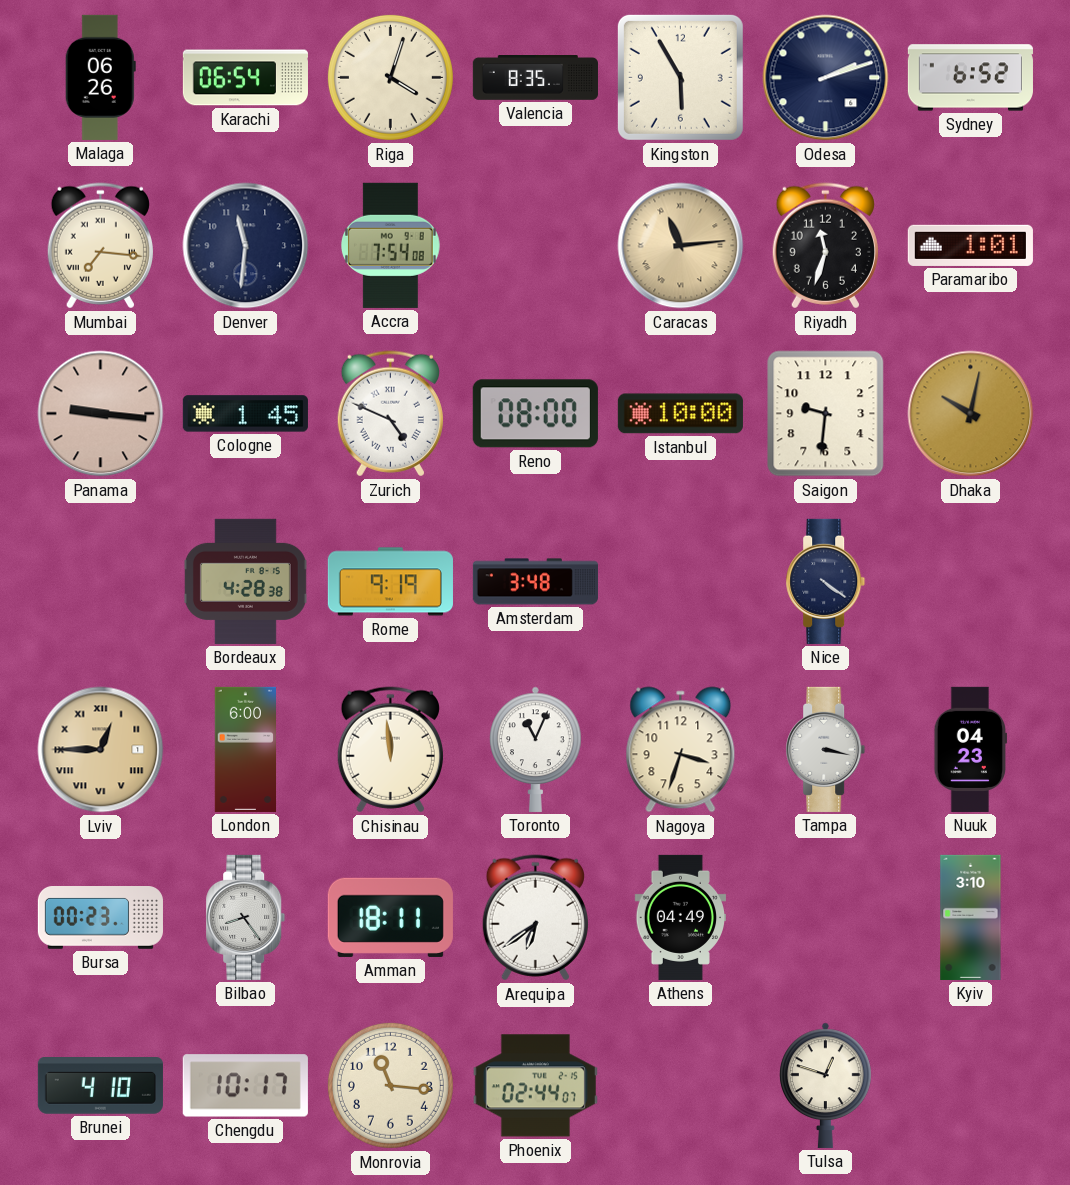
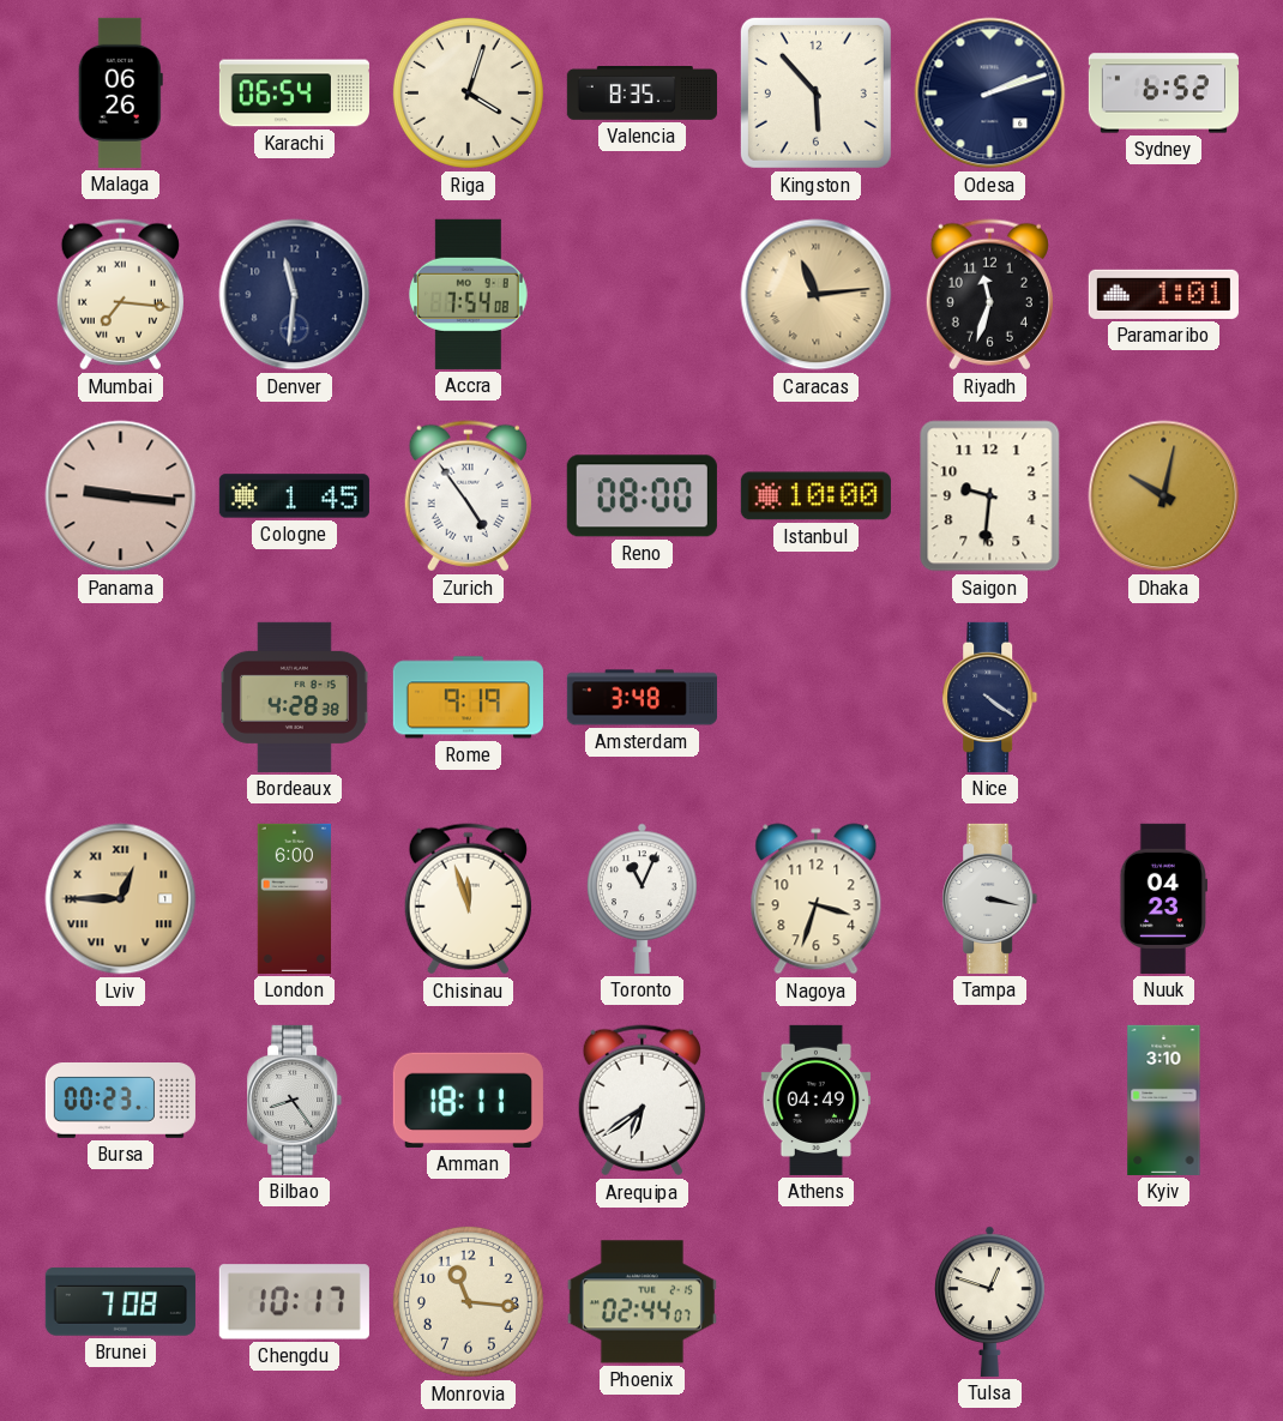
Kingston: 5:55 -> 5:53
Zurich: 4:49 -> 4:54
Chisinau: 11:59 -> 11:57
Brunei: 4:10 -> 7:08
